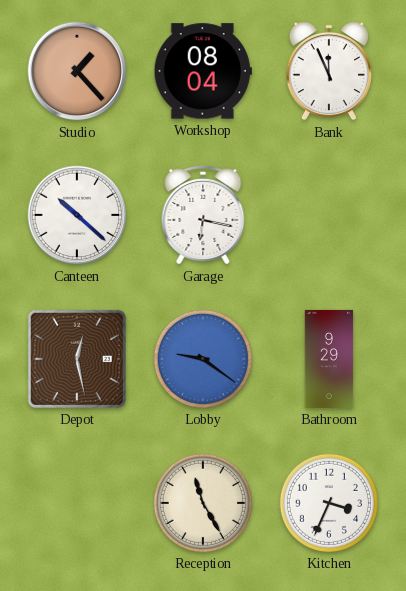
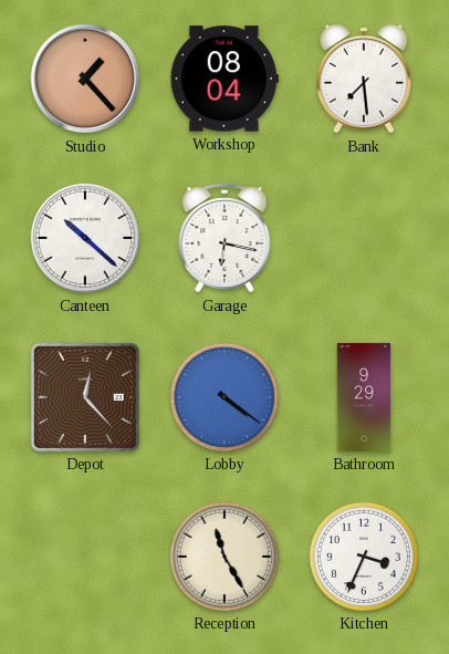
Bank: 11:56 -> 7:29
Depot: 12:28 -> 12:23
Lobby: 9:21 -> 4:21
